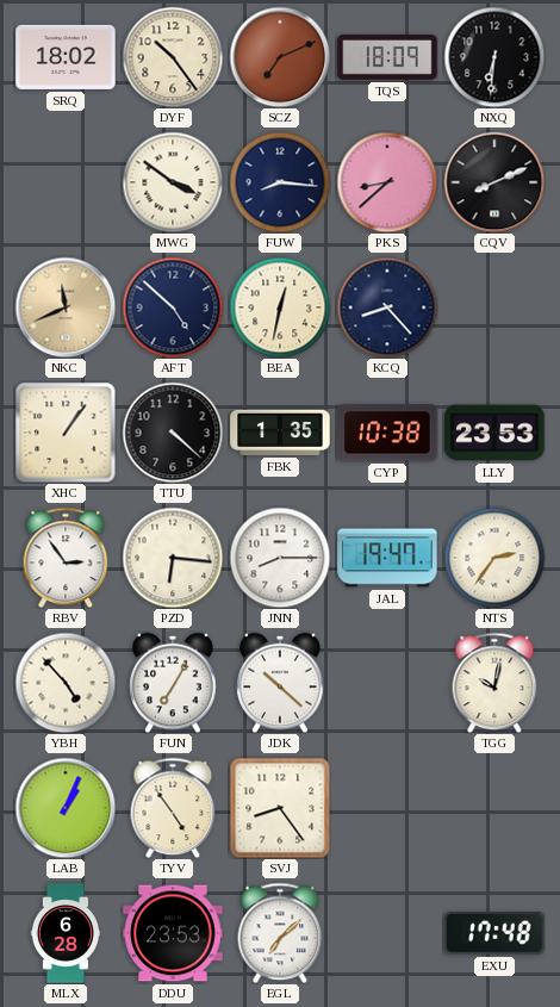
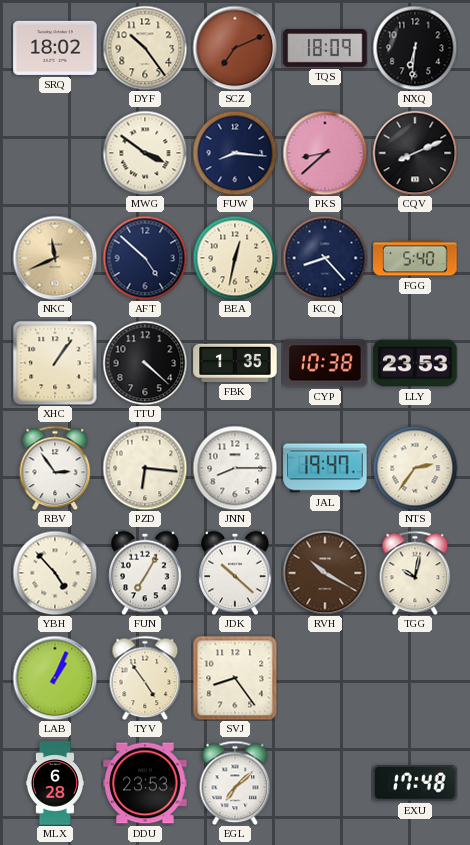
FGG: none -> 5:40
RVH: none -> 10:20
